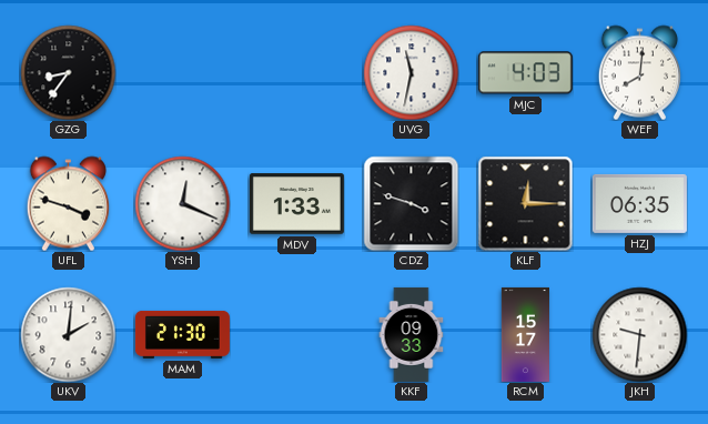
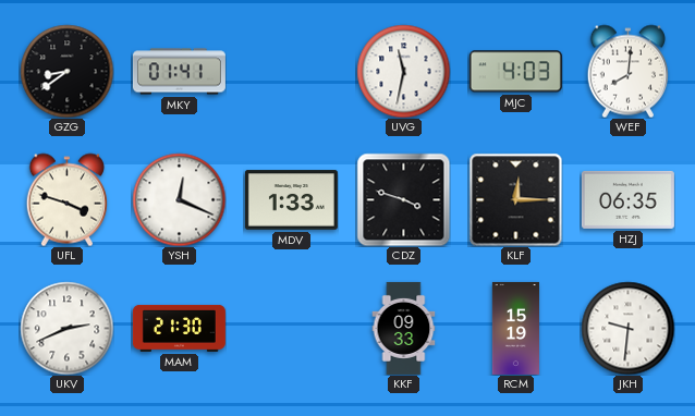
GZG: 8:36 -> 8:39
MKY: none -> 01:41
UKV: 2:01 -> 2:41
RCM: 15:17 -> 15:19
